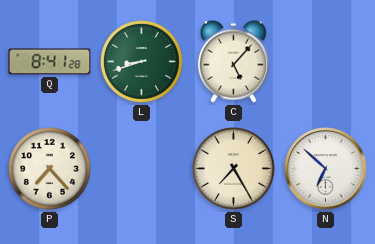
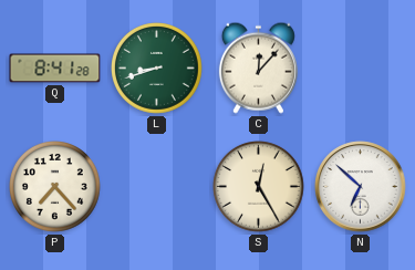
C: 5:07 -> 12:07
S: 7:25 -> 12:25
